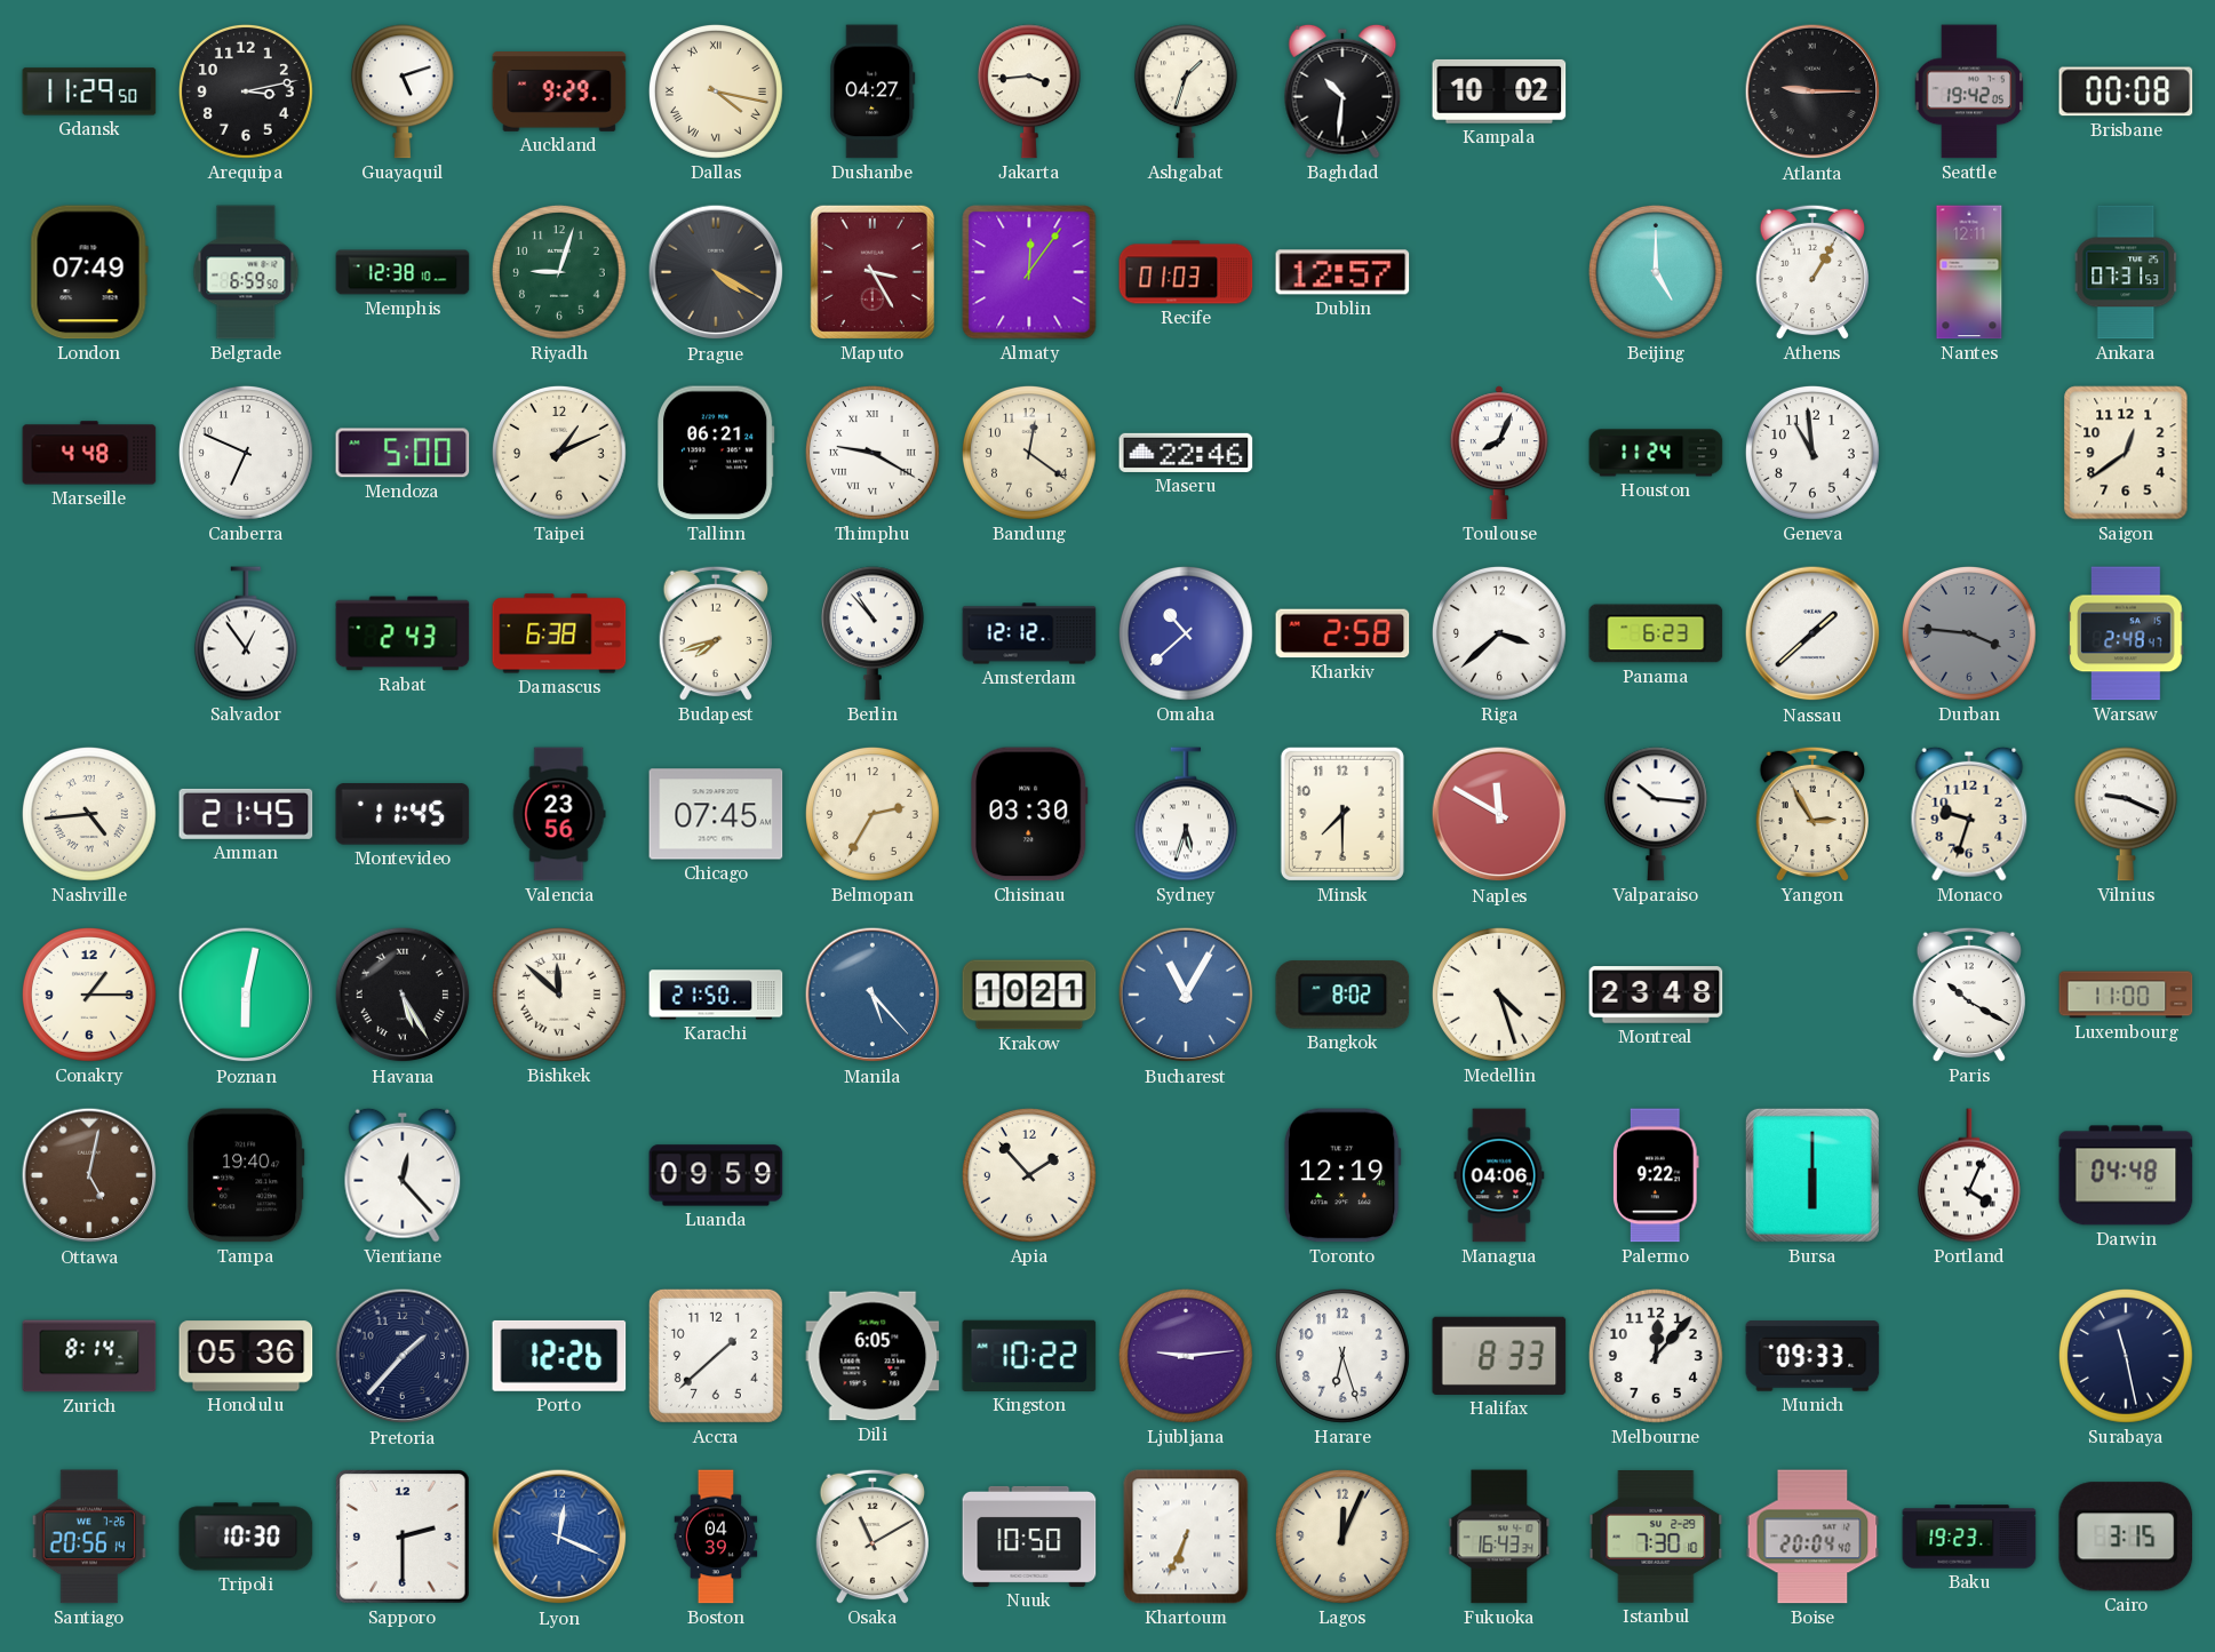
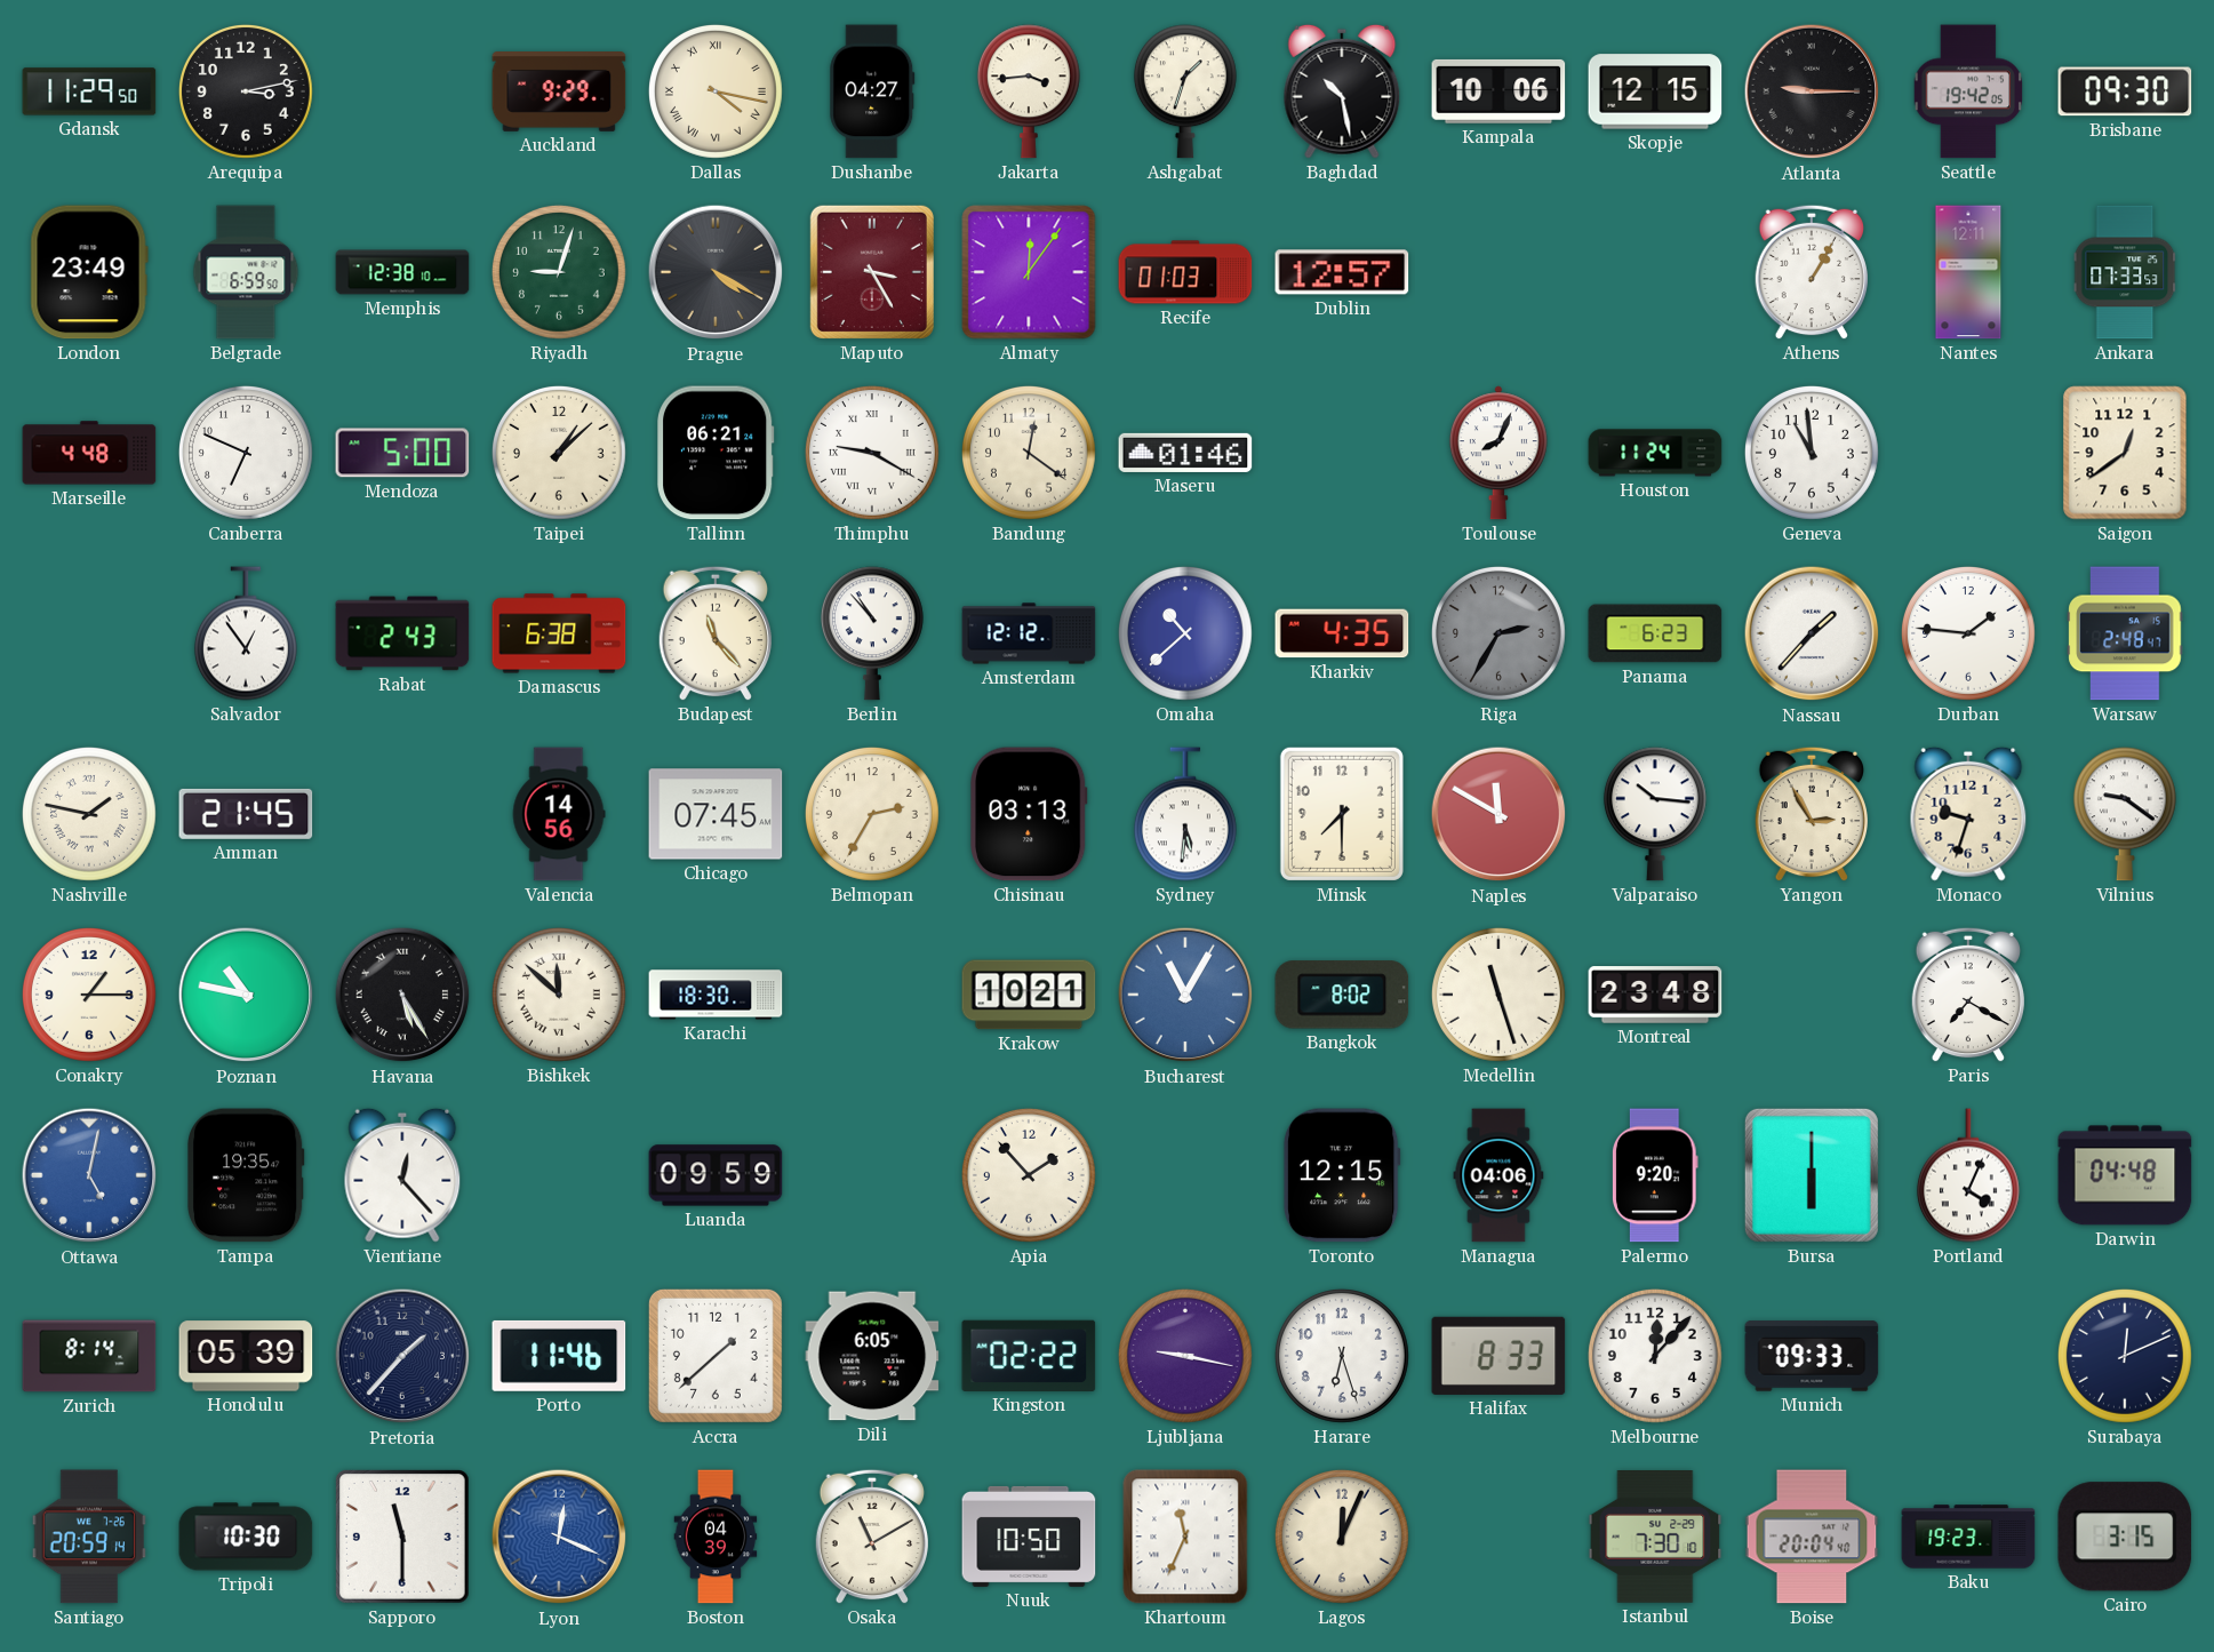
Guayaquil: 5:12 -> none
Baghdad: 10:31 -> 10:28
Kampala: 10:02 -> 10:06
Skopje: none -> 12:15
Brisbane: 00:08 -> 09:30
London: 07:49 -> 23:49
Beijing: 5:00 -> none
Ankara: 07:31 -> 07:33
Taipei: 1:11 -> 1:08
Maseru: 22:46 -> 01:46
Budapest: 7:42 -> 11:23
Kharkiv: 2:58 -> 4:35
Riga: 3:38 -> 2:35
Riga dial: white -> grey
Nassau: 1:38 -> 1:37
Durban: 3:46 -> 1:46
Durban dial: grey -> white
Nashville: 4:44 -> 1:47
Montevideo: 11:45 -> none
Valencia: 23:56 -> 14:56
Chisinau: 03:30 -> 03:13
Sydney: 5:33 -> 5:31
Vilnius: 9:19 -> 9:21
Poznan: 6:02 -> 10:47
Karachi: 21:50 -> 18:30
Manila: 5:23 -> none
Medellin: 4:27 -> 11:27
Paris: 10:20 -> 7:20
Luxembourg: 11:00 -> none
Ottawa dial: brown -> blue
Tampa: 19:40 -> 19:35
Toronto: 12:19 -> 12:15
Palermo: 9:22 -> 9:20
Honolulu: 05:36 -> 05:39
Porto: 12:26 -> 11:46
Kingston: 10:22 -> 02:22
Ljubljana: 9:14 -> 9:17
Surabaya: 11:28 -> 12:11
Santiago: 20:56 -> 20:59
Sapporo: 2:30 -> 11:30
Khartoum: 6:34 -> 11:34
Fukuoka: 16:43 -> none
